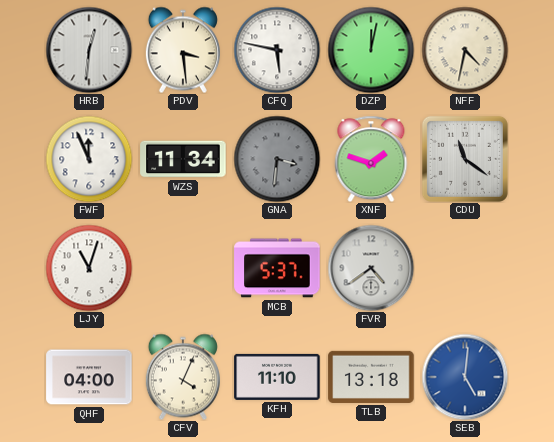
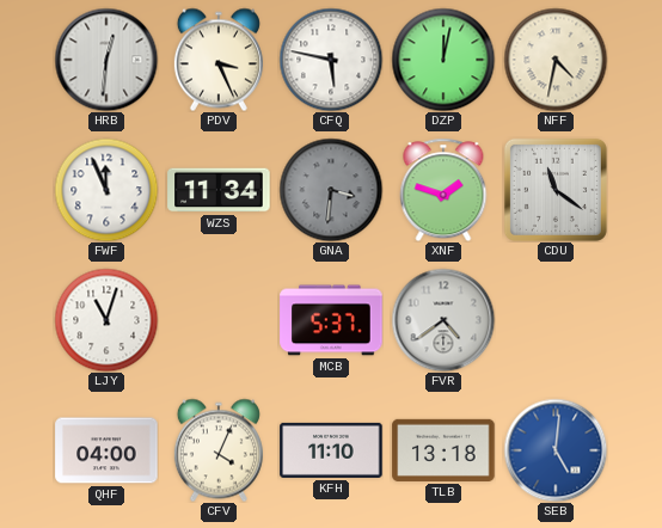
PDV: 3:29 -> 3:26
